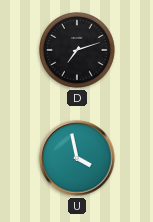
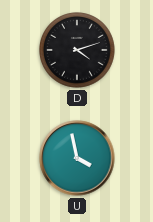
D: 7:12 -> 4:12
